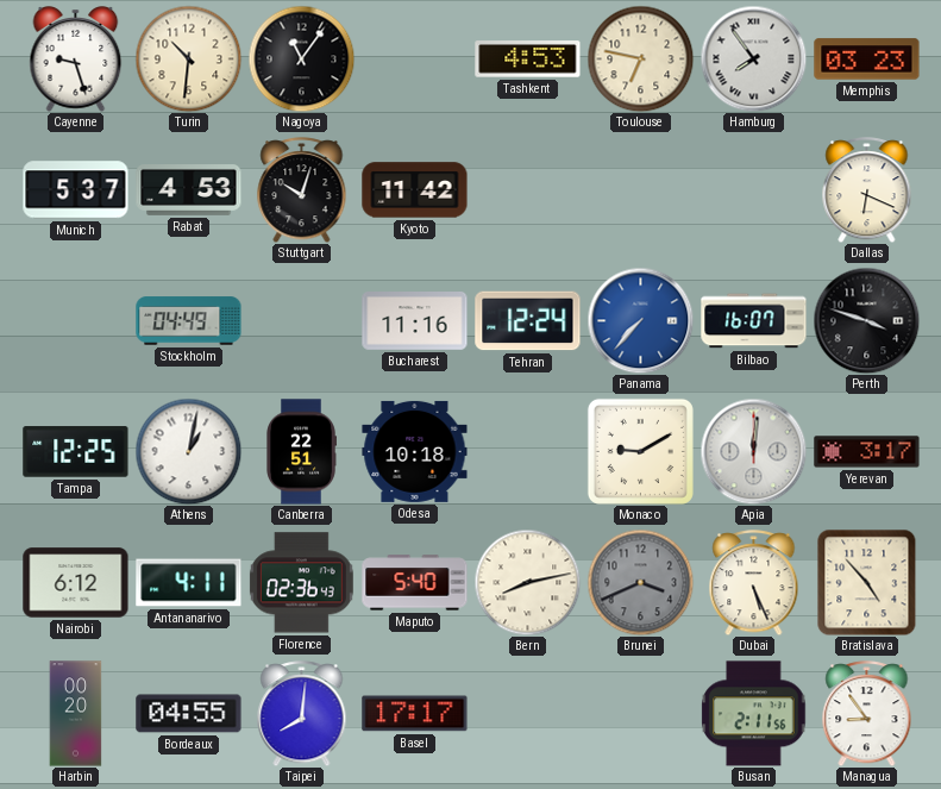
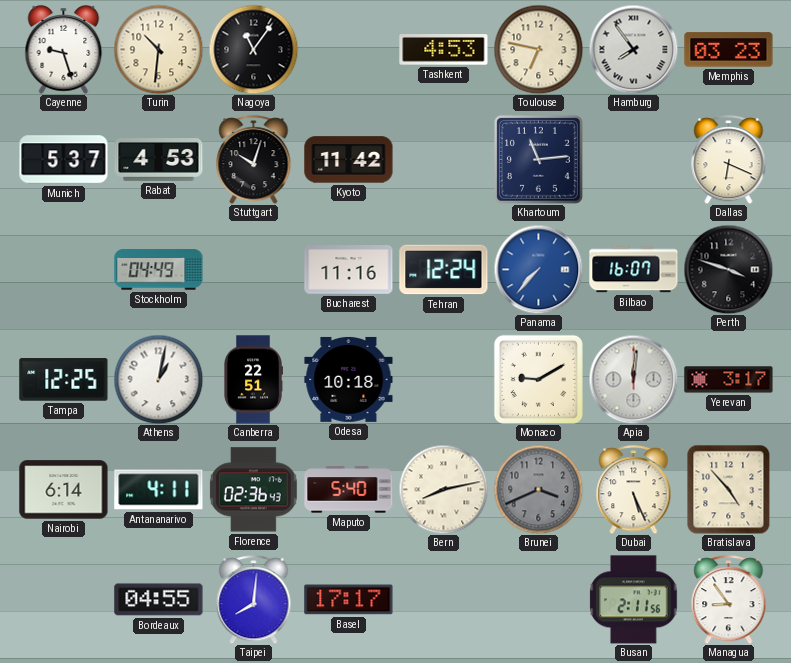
Khartoum: none -> 11:14
Nairobi: 6:12 -> 6:14
Harbin: 00:20 -> none
